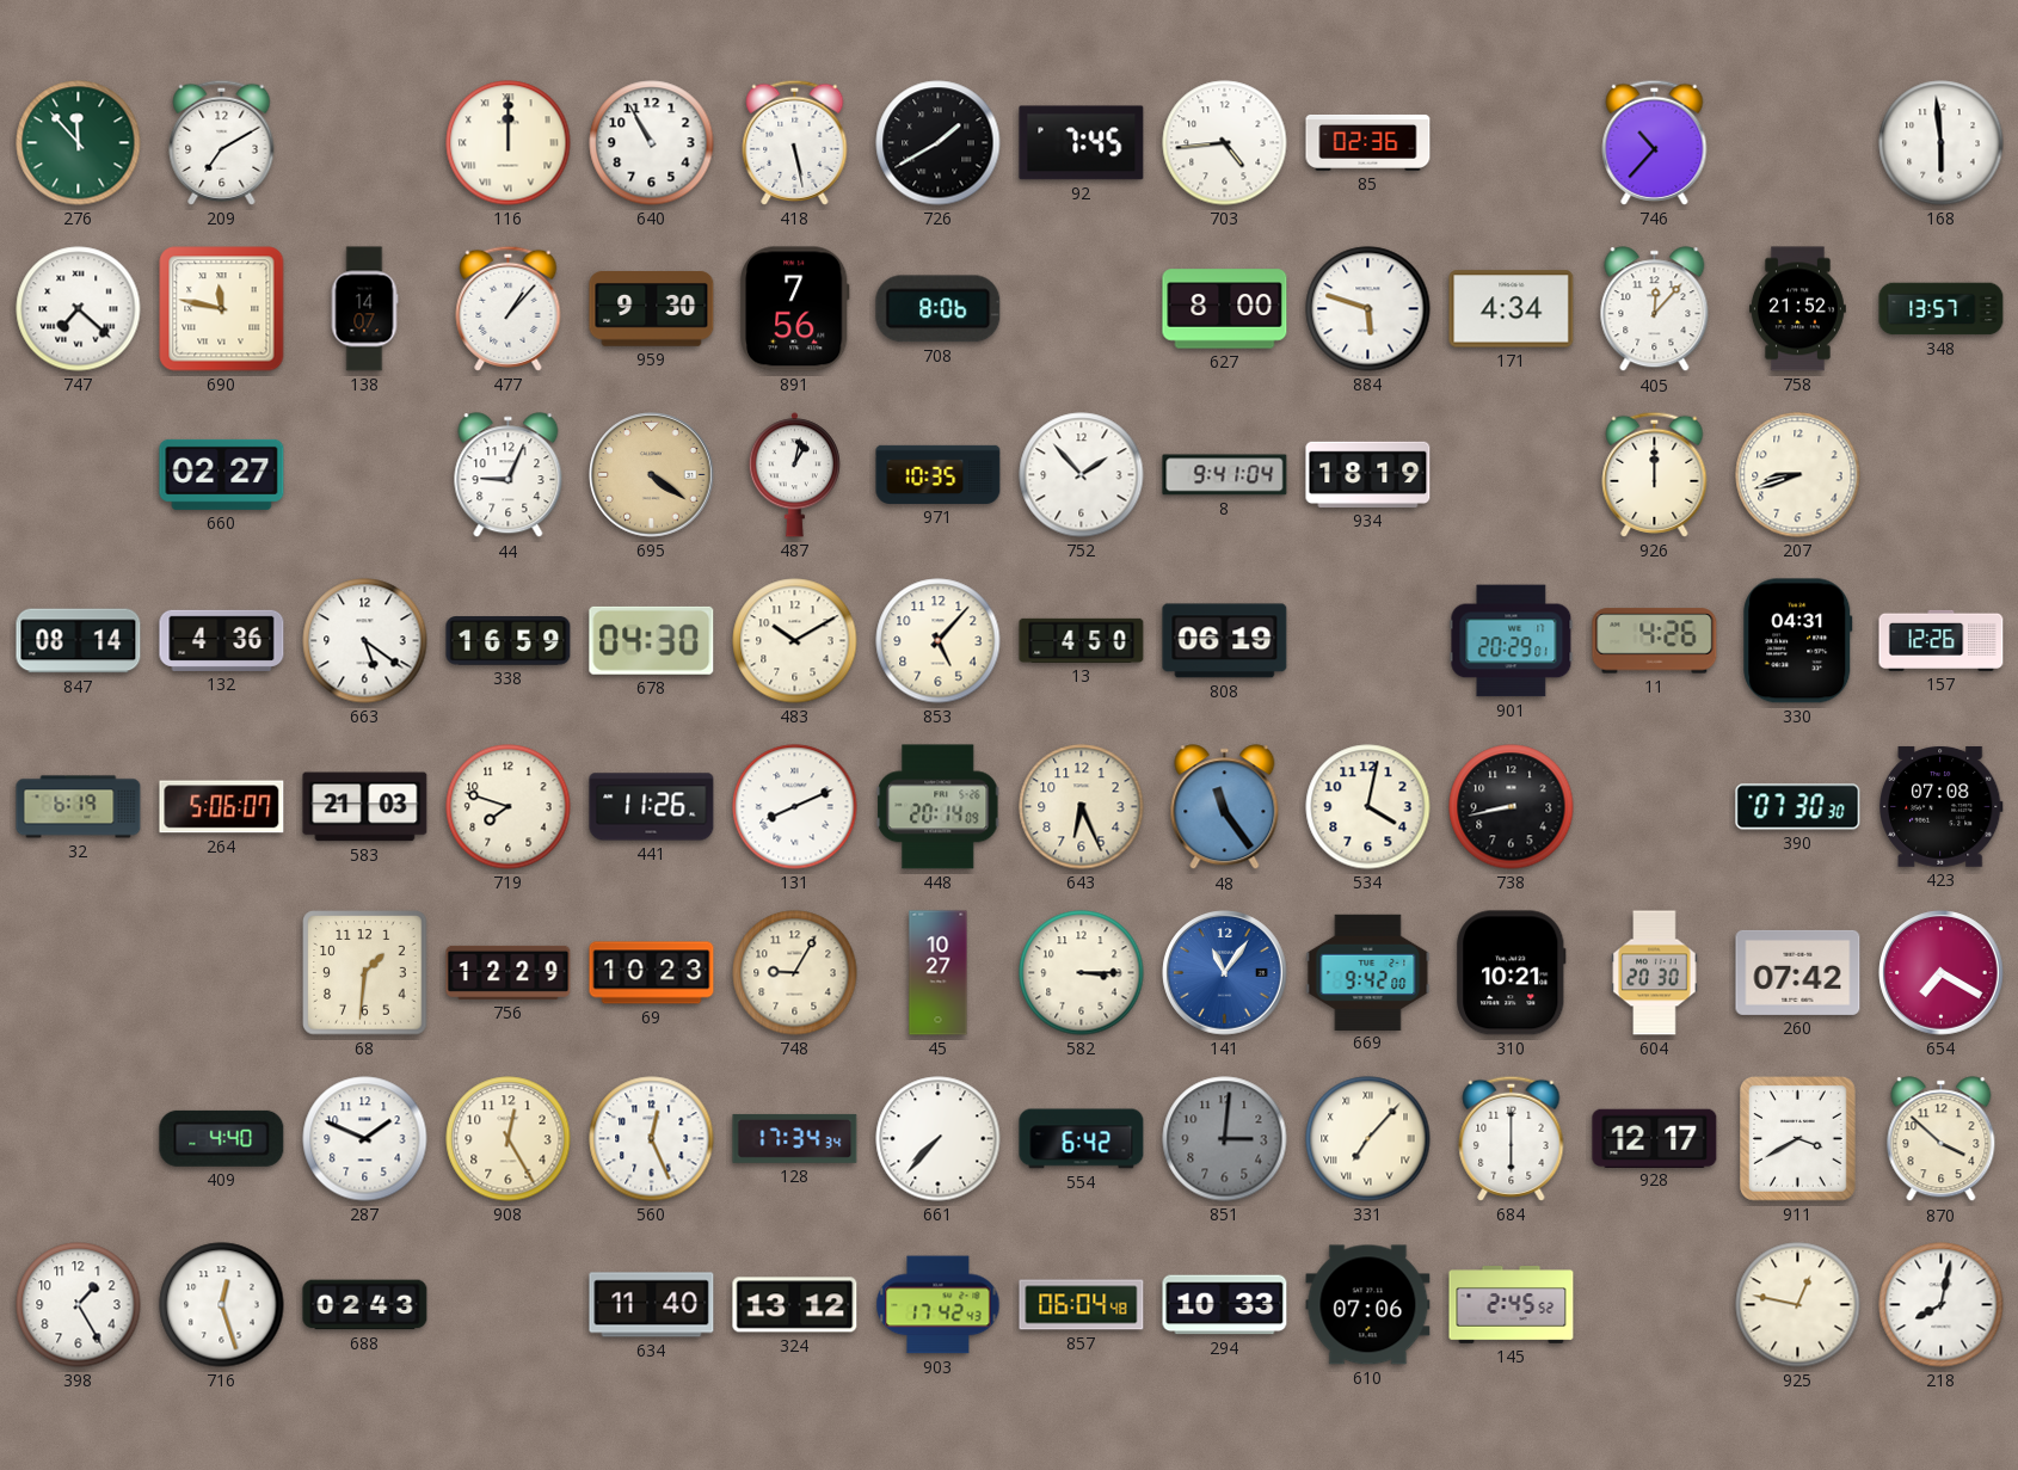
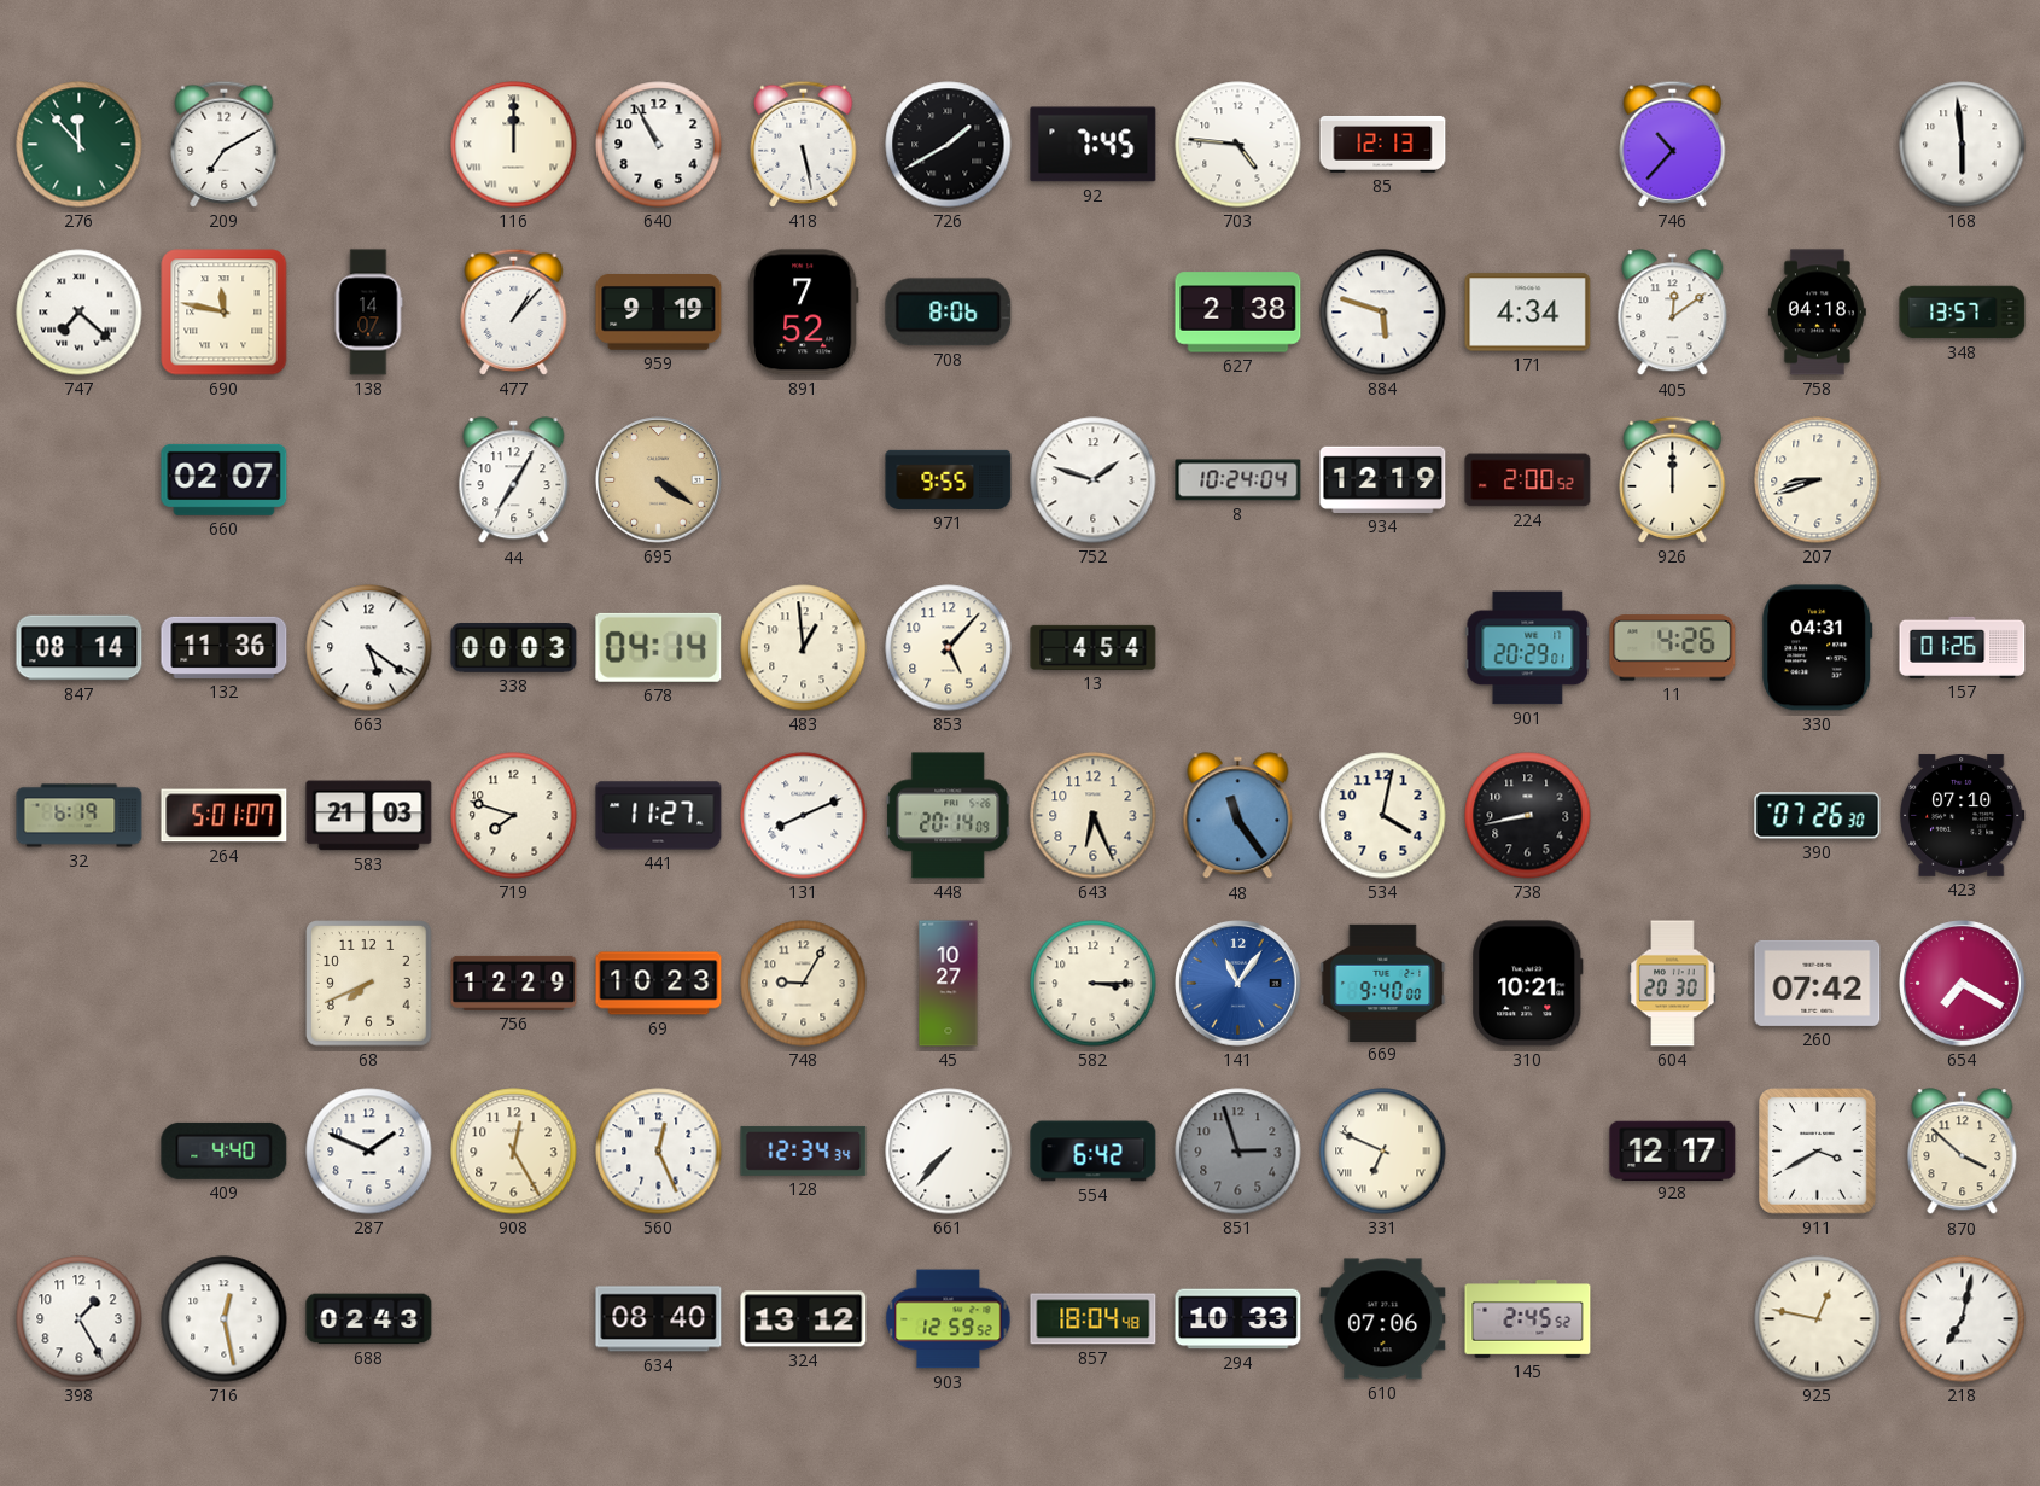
703: 4:44 -> 4:46
85: 02:36 -> 12:13
959: 9:30 -> 9:19
891: 7:56 -> 7:52
627: 8:00 -> 2:38
405: 12:07 -> 12:09
758: 21:52 -> 04:18
660: 02:27 -> 02:07
44: 9:04 -> 7:05
487: 1:02 -> none
971: 10:35 -> 9:55
752: 1:53 -> 1:48
8: 9:41 -> 10:24
934: 18:19 -> 12:19
224: none -> 2:00
132: 4:36 -> 11:36
338: 16:59 -> 00:03
678: 04:30 -> 04:14
483: 10:10 -> 12:59
13: 4:50 -> 4:54
808: 06:19 -> none
157: 12:26 -> 01:26
264: 5:06 -> 5:01
441: 11:26 -> 11:27
390: 07:30 -> 07:26
423: 07:08 -> 07:10
68: 1:31 -> 7:41
669: 9:42 -> 9:40
128: 17:34 -> 12:34
851: 3:01 -> 2:57
331: 7:07 -> 6:49
684: 6:00 -> none
716: 12:27 -> 12:28
634: 11:40 -> 08:40
903: 17:42 -> 12:59
857: 06:04 -> 18:04
218: 8:02 -> 7:02
